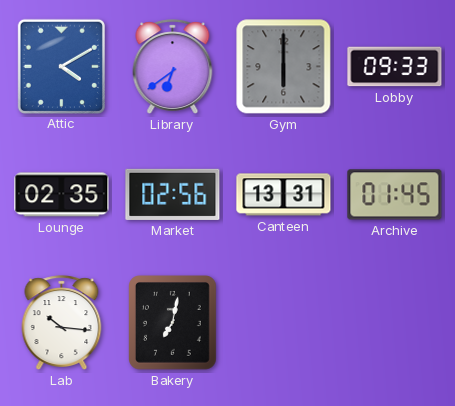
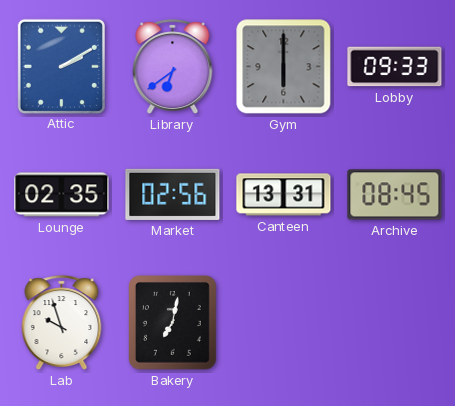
Attic: 4:10 -> 2:10
Archive: 01:45 -> 08:45
Lab: 10:16 -> 9:57
